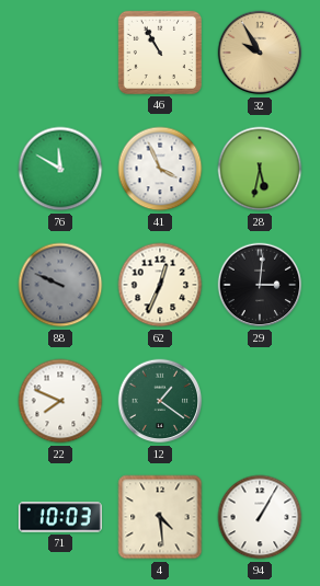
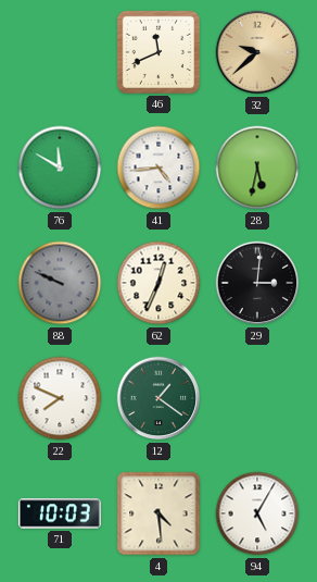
46: 10:55 -> 11:41
32: 9:55 -> 9:38
41: 3:56 -> 4:44
94: 1:05 -> 5:05
